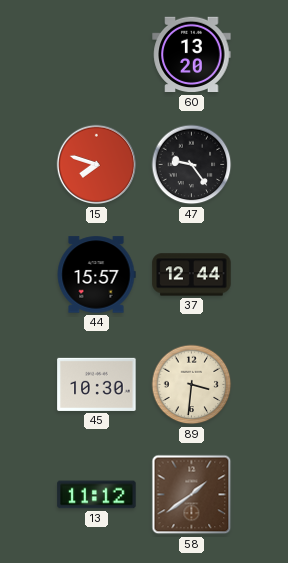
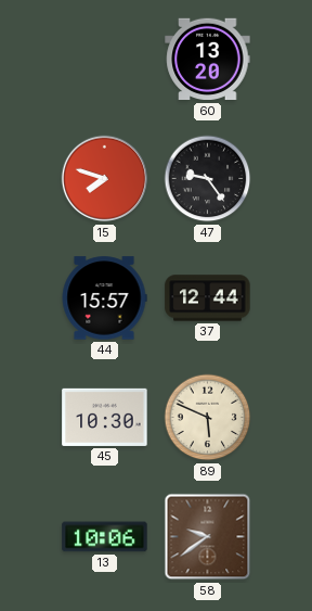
89: 3:31 -> 5:49
13: 11:12 -> 10:06
58: 1:39 -> 9:39
